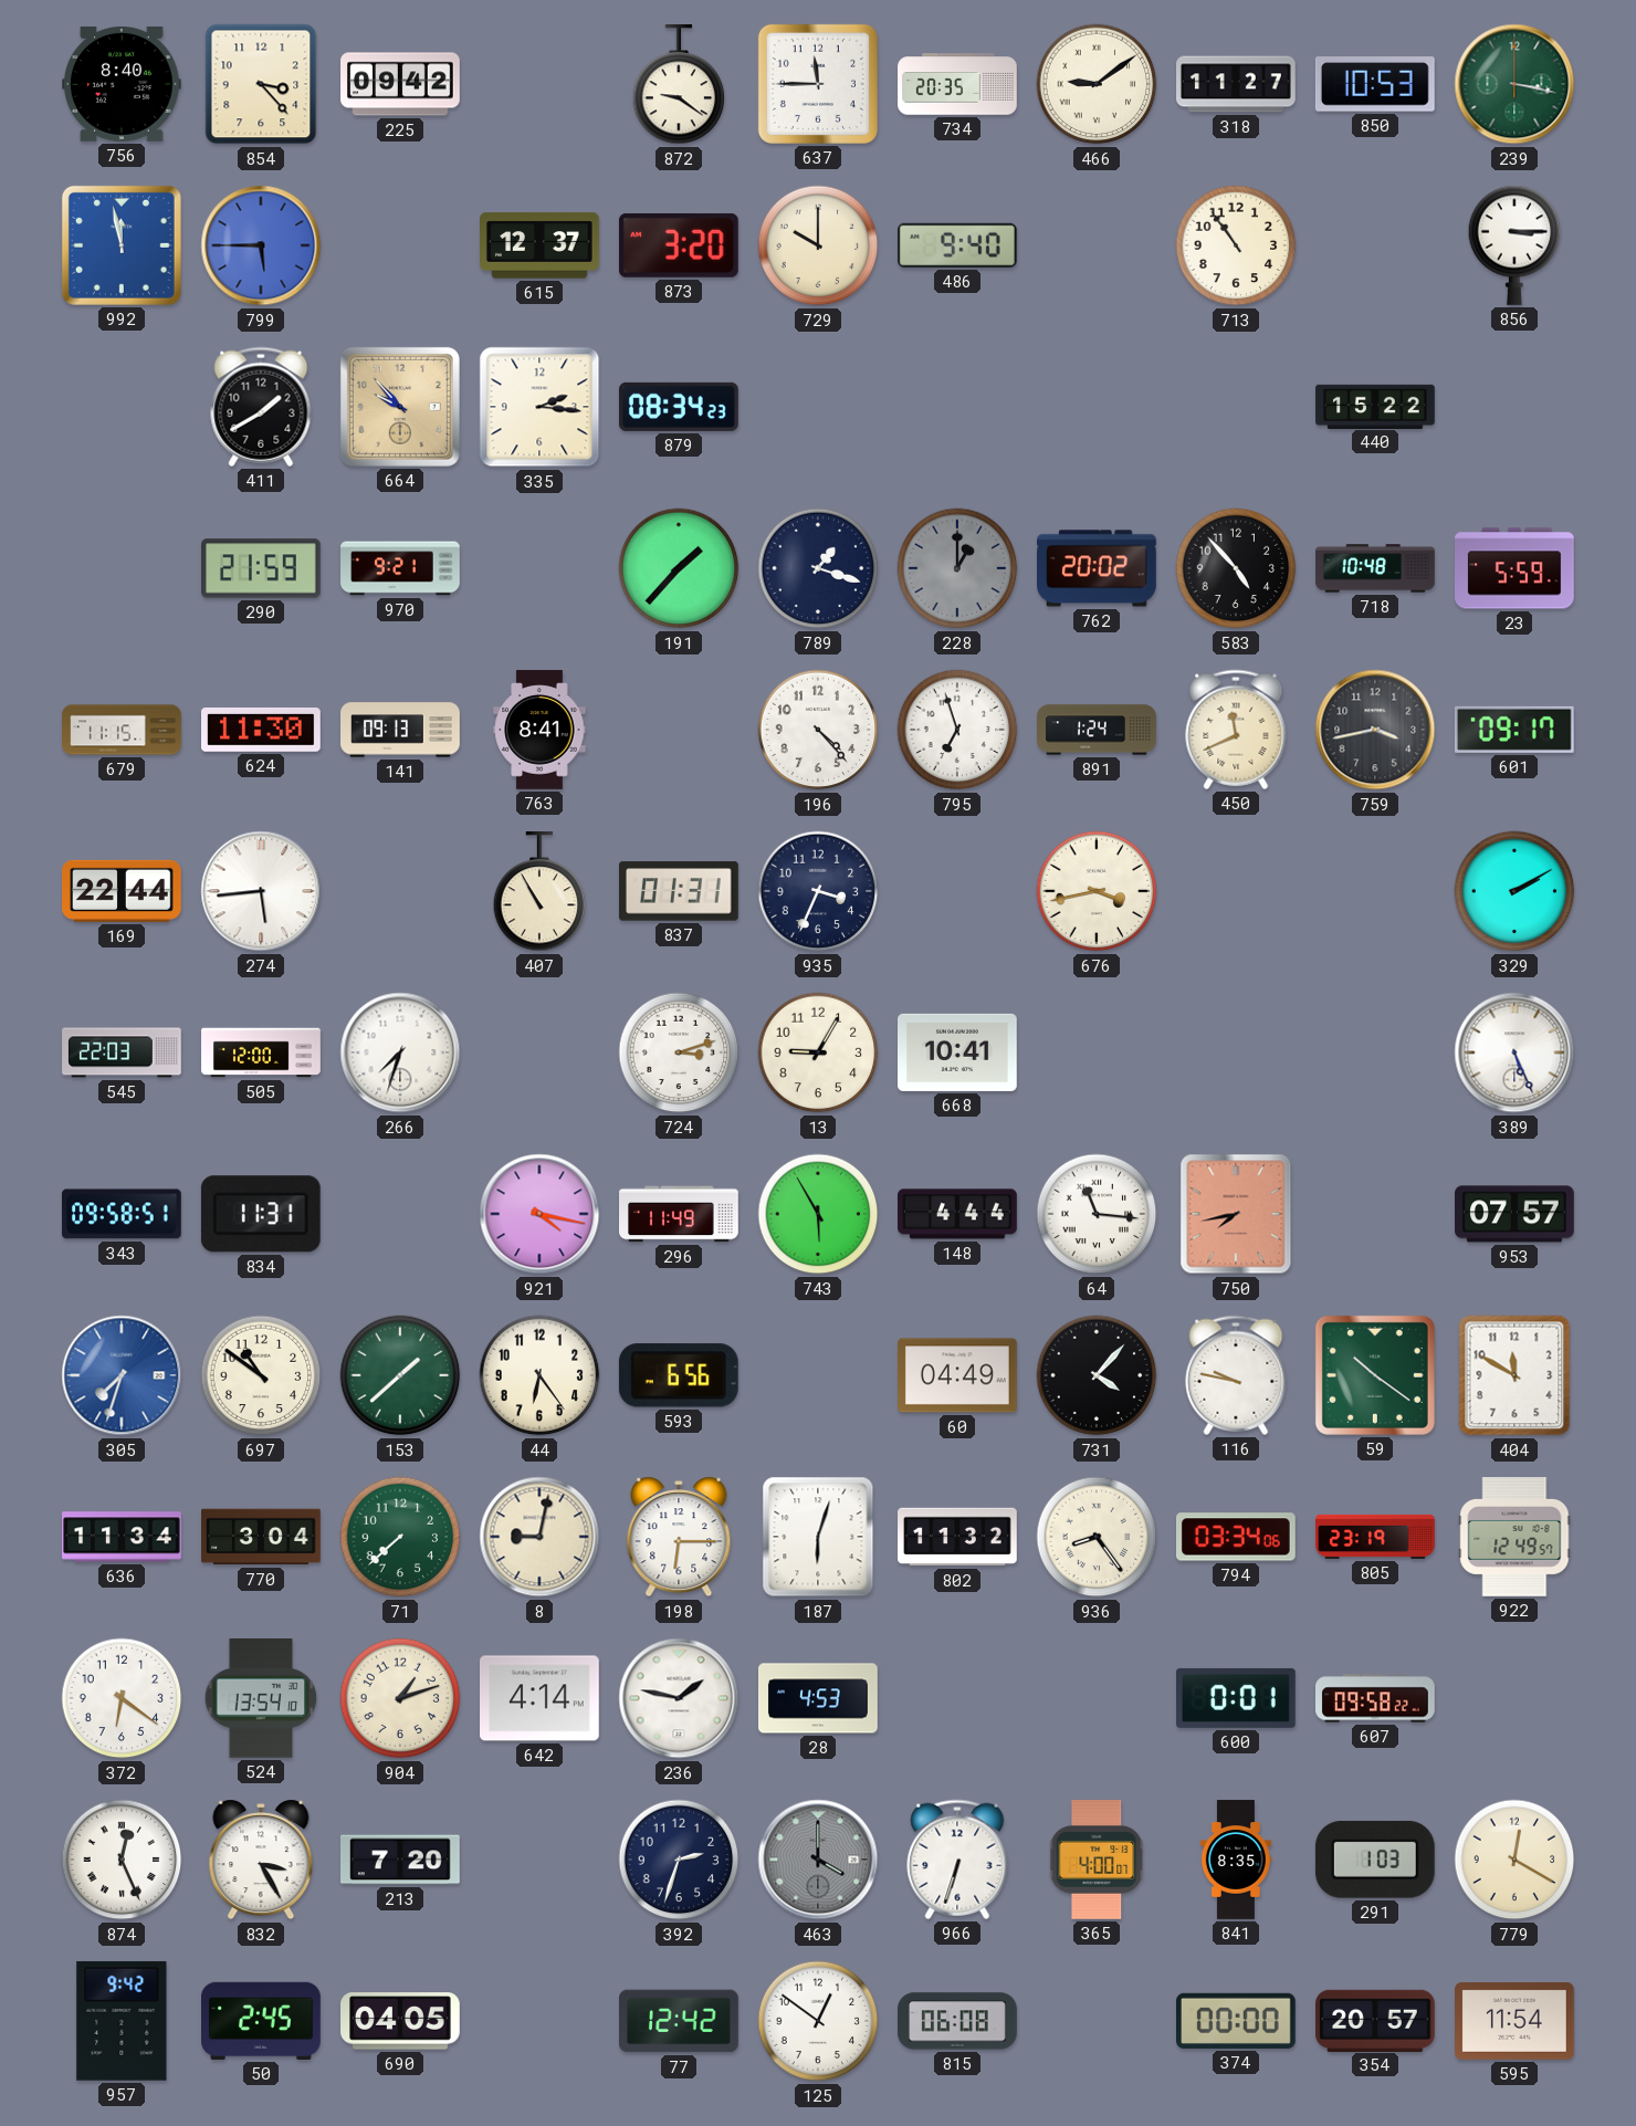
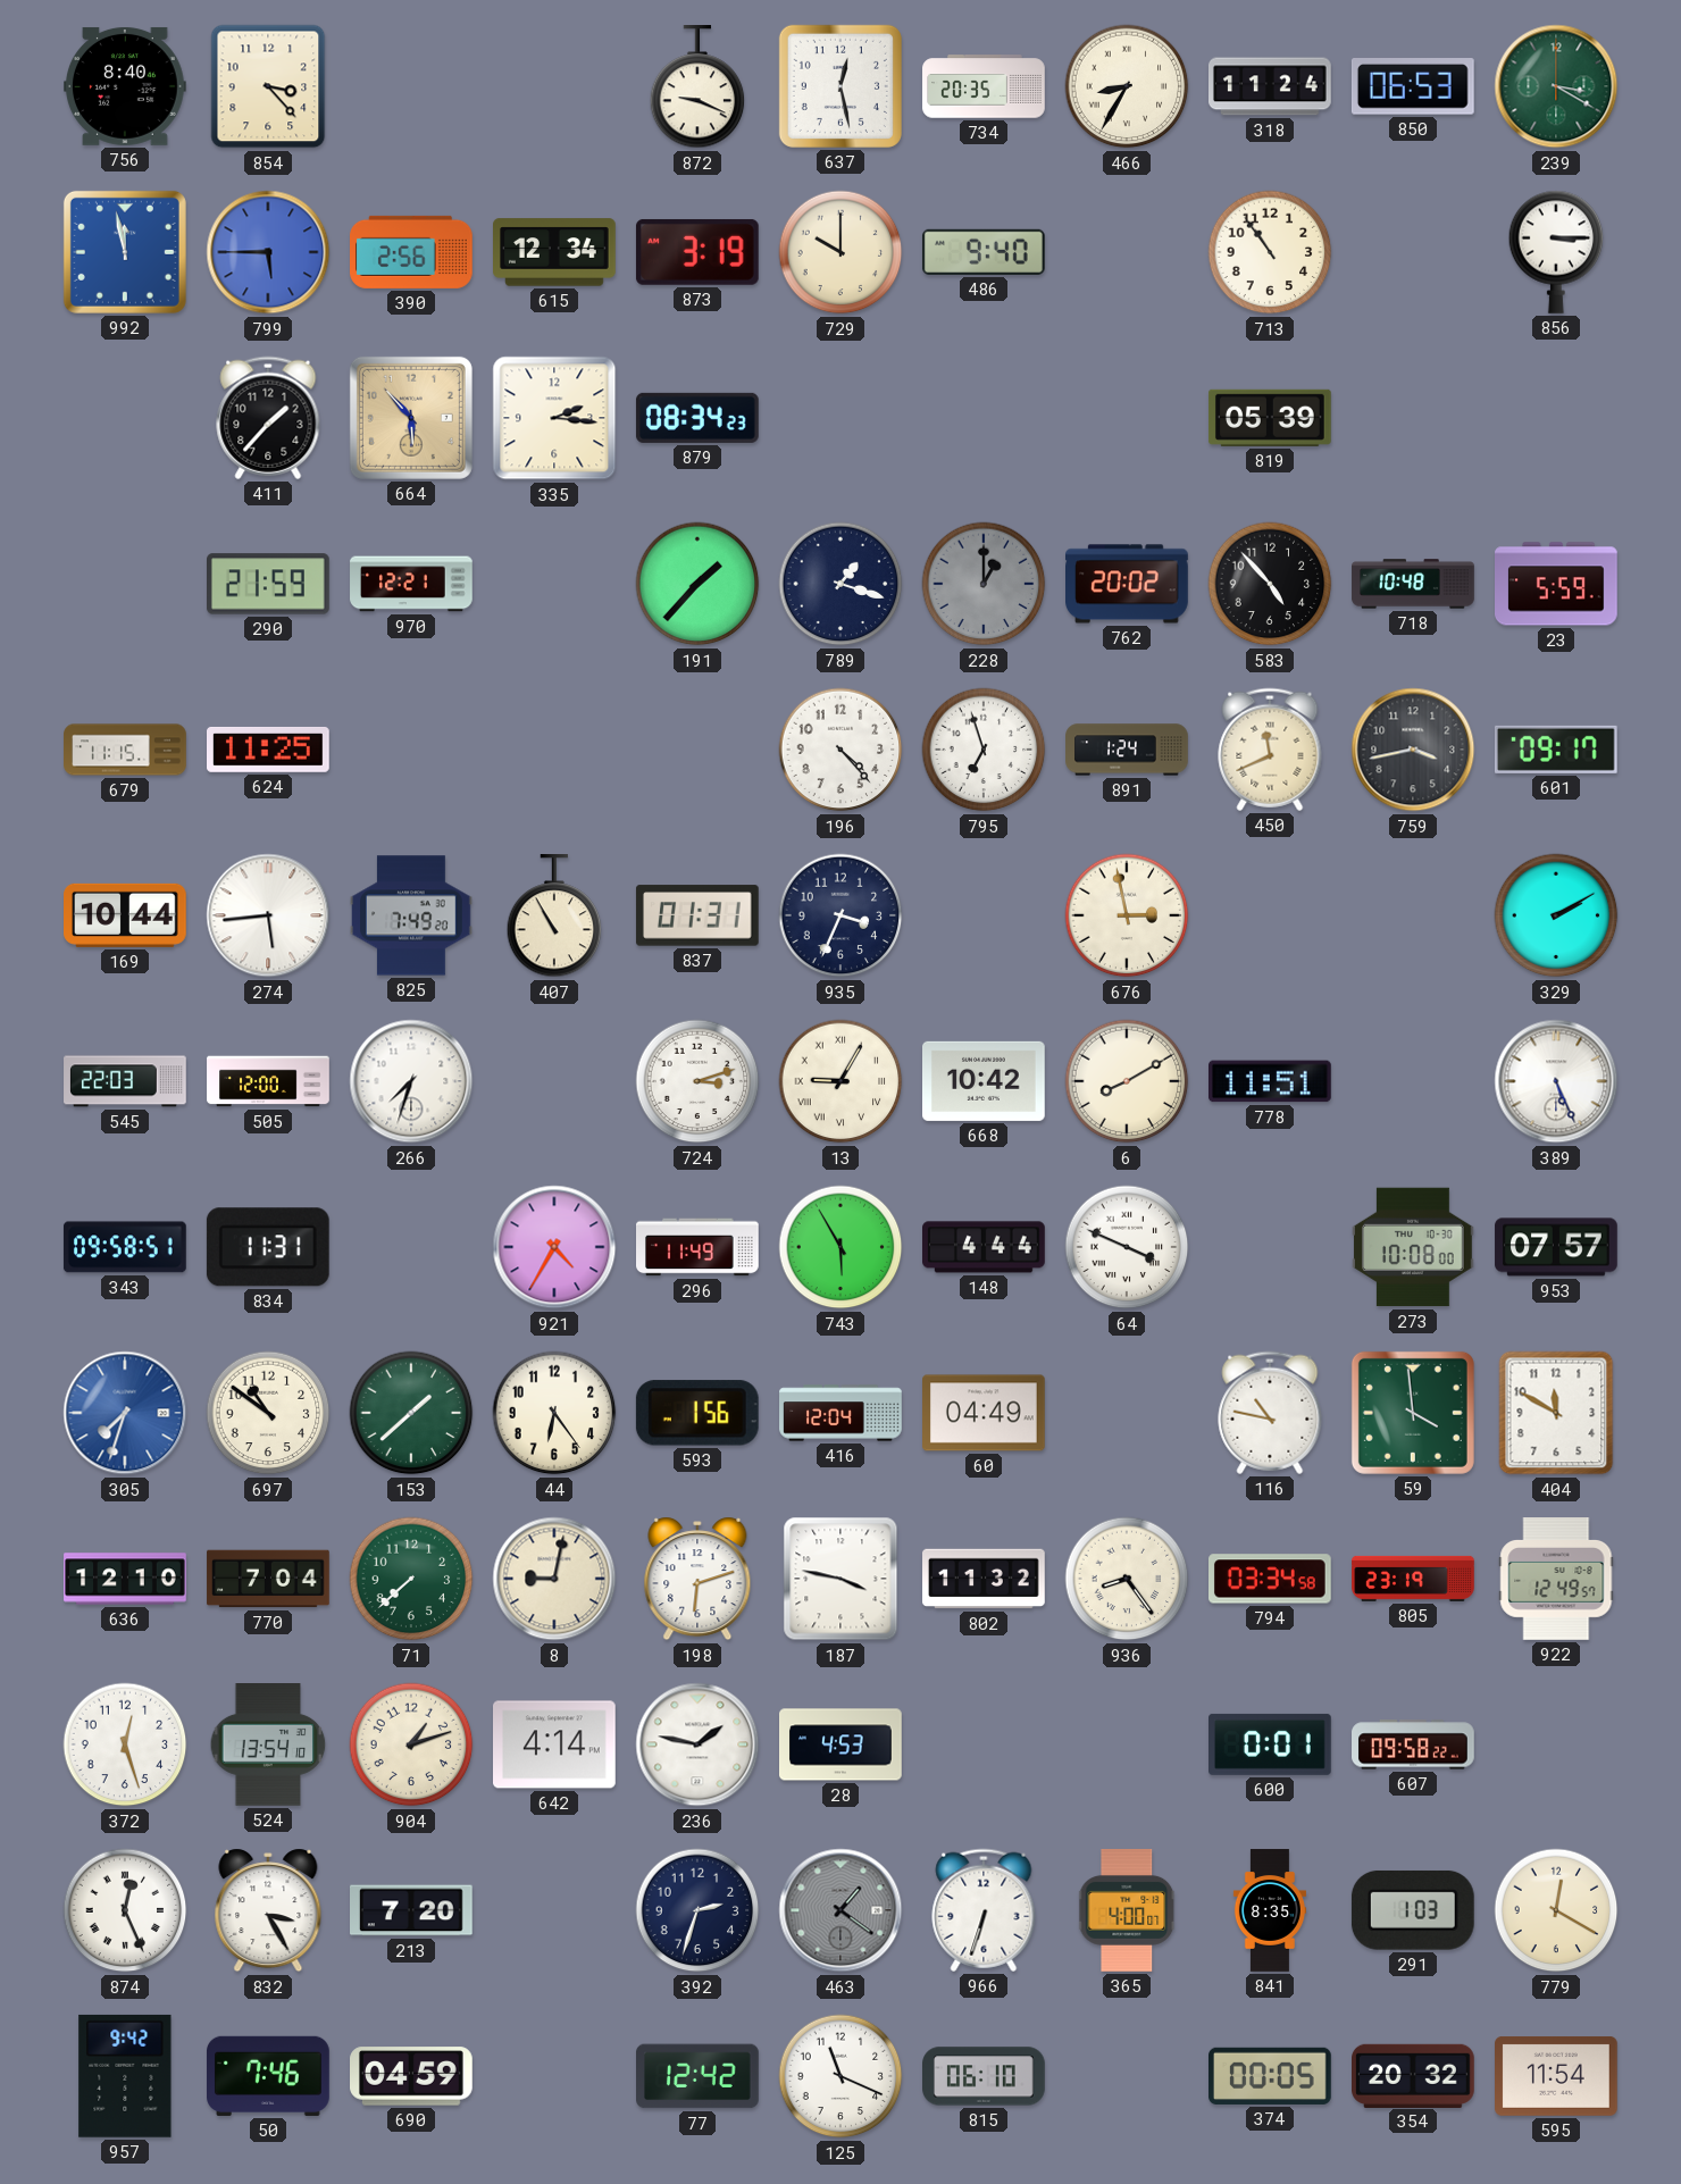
225: 09:42 -> none
872: 9:21 -> 9:19
637: 11:45 -> 12:28
466: 9:09 -> 8:35
318: 11:27 -> 11:24
850: 10:53 -> 06:53
239: 3:17 -> 3:20
390: none -> 2:56
615: 12:37 -> 12:34
873: 3:20 -> 3:19
411: 1:40 -> 1:37
664: 9:53 -> 5:53
819: none -> 05:39
440: 15:22 -> none
970: 9:21 -> 12:21
624: 11:30 -> 11:25
141: 09:13 -> none
763: 8:41 -> none
169: 22:44 -> 10:44
825: none -> 7:49
676: 3:43 -> 2:58
13 numerals: Arabic -> Roman
668: 10:41 -> 10:42
6: none -> 8:10
778: none -> 11:51
921: 4:17 -> 4:35
64: 11:16 -> 3:49
750: 7:43 -> none
273: none -> 10:08
593: 6:56 -> 1:56
416: none -> 12:04
731: 4:07 -> none
116: 9:47 -> 10:47
59: 10:21 -> 3:59
636: 11:34 -> 12:10
770: 3:04 -> 7:04
198: 6:15 -> 6:12
187: 6:03 -> 3:47
794: 03:34:06 -> 03:34:58
372: 6:21 -> 12:27
463: 4:00 -> 1:21
50: 2:45 -> 7:46
690: 04:05 -> 04:59
125: 12:51 -> 11:19
815: 06:08 -> 06:10
374: 00:00 -> 00:05
354: 20:57 -> 20:32
